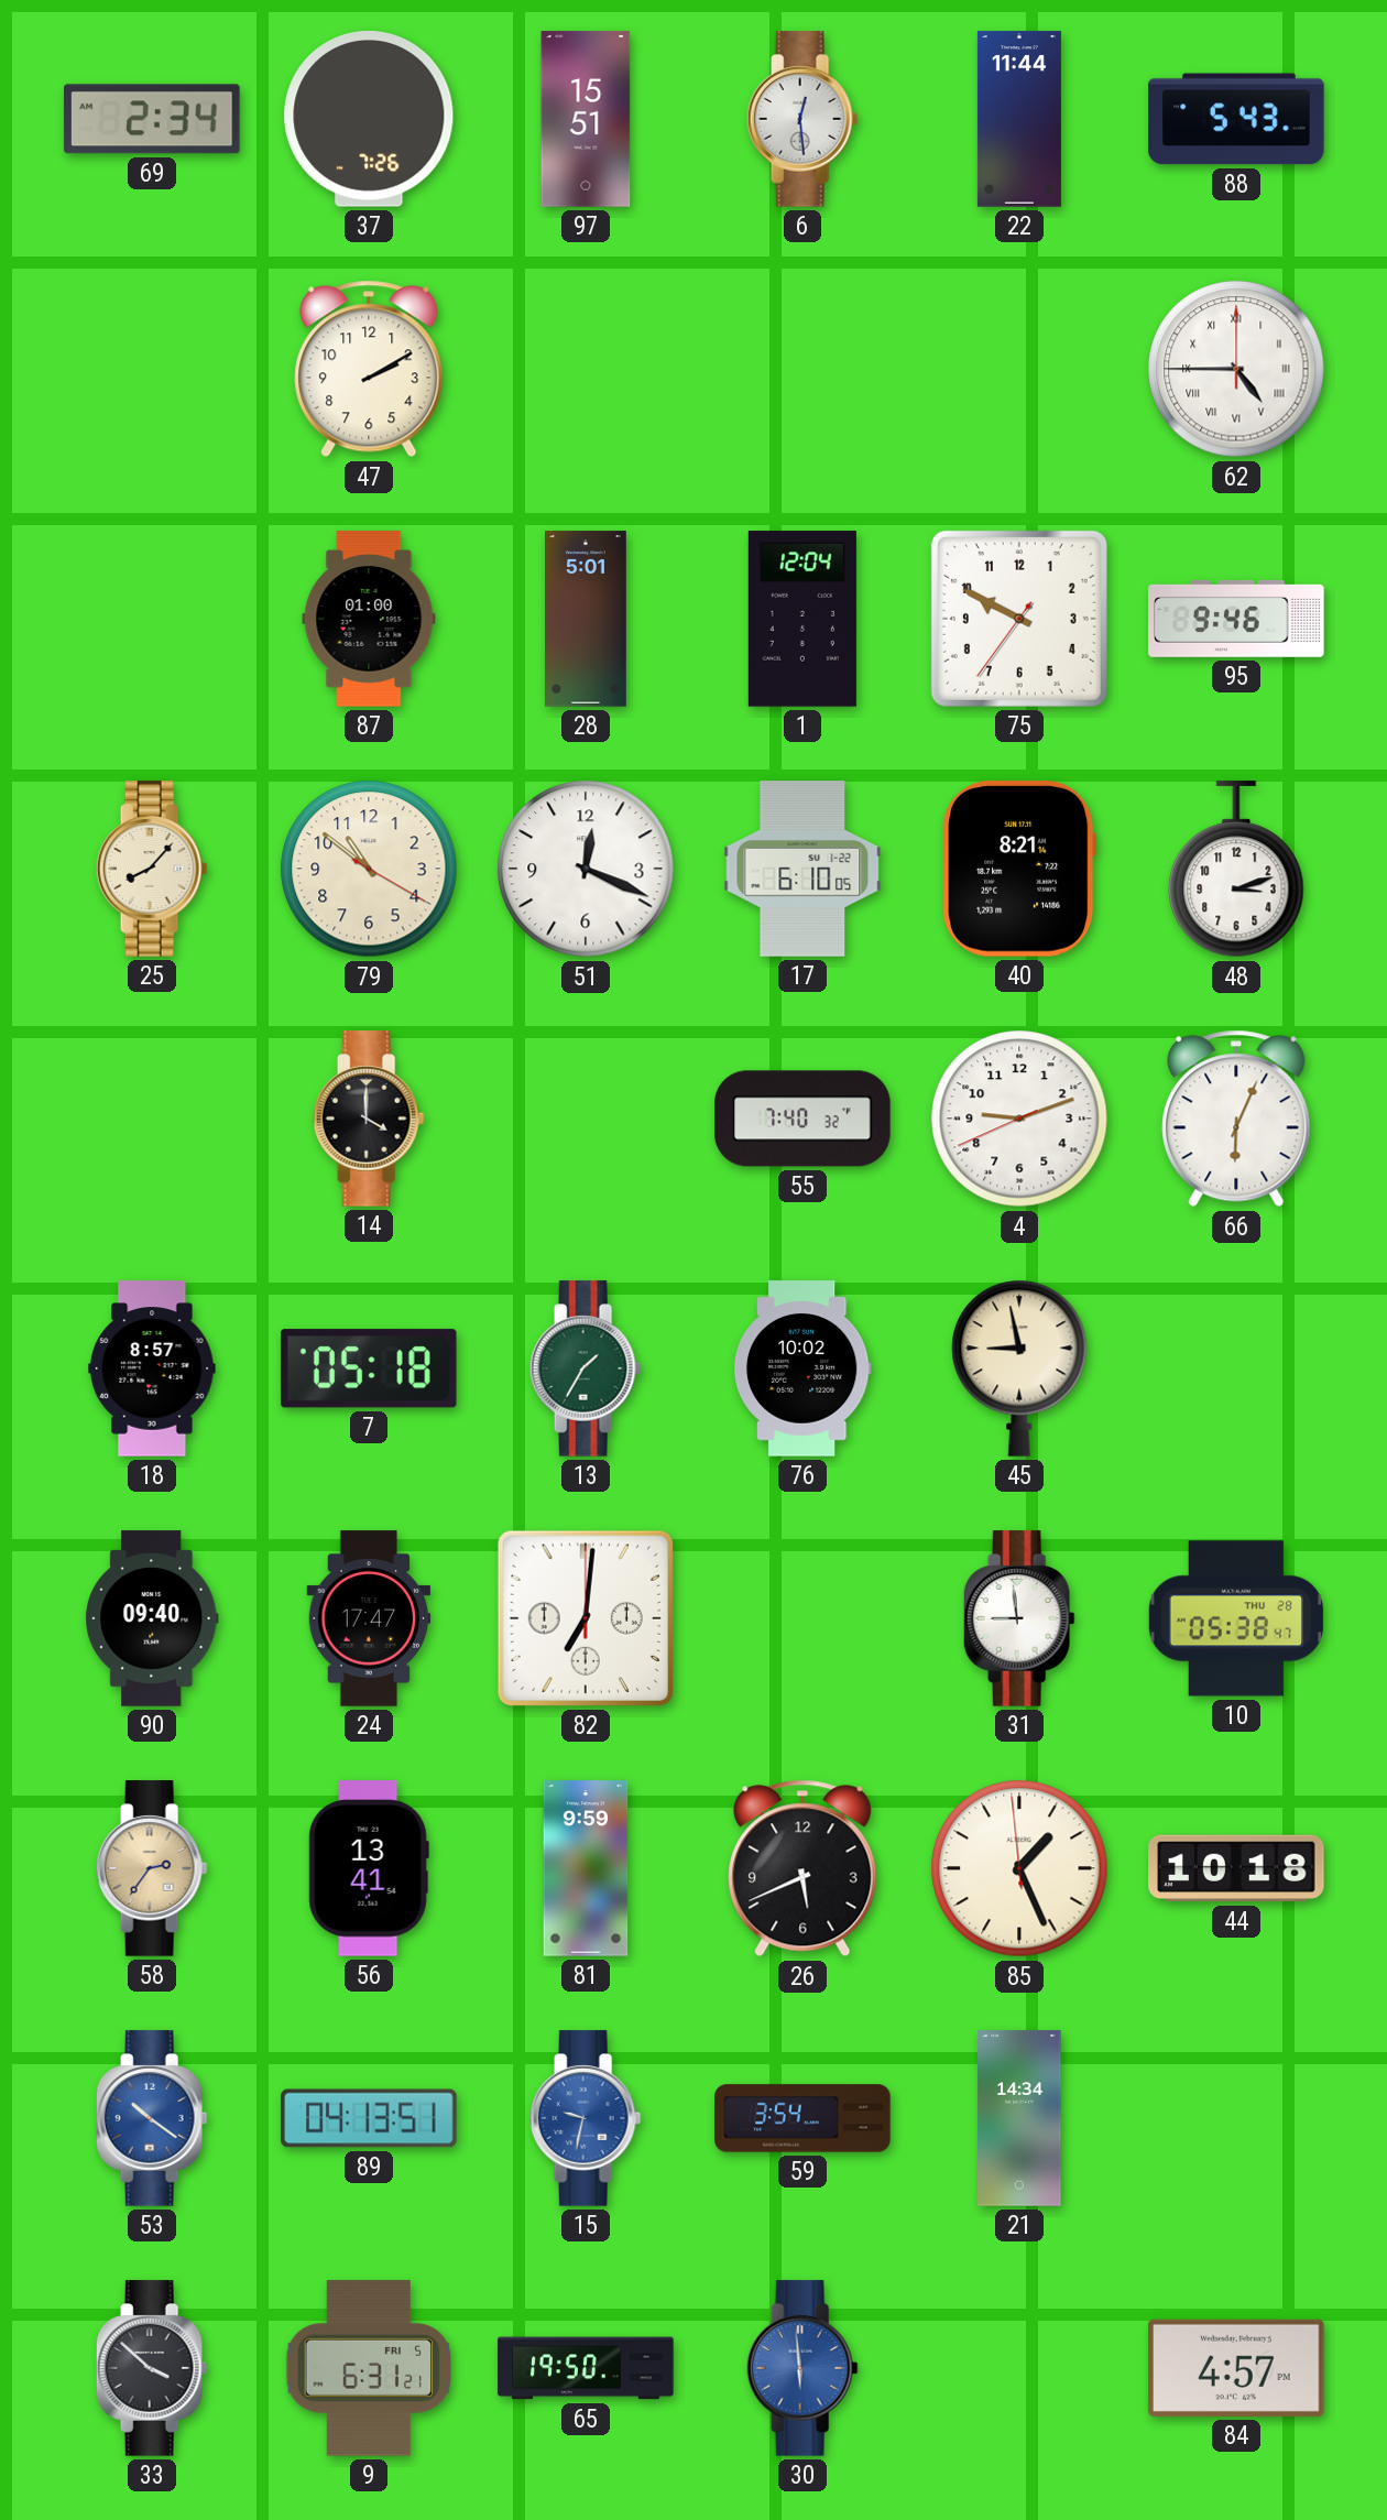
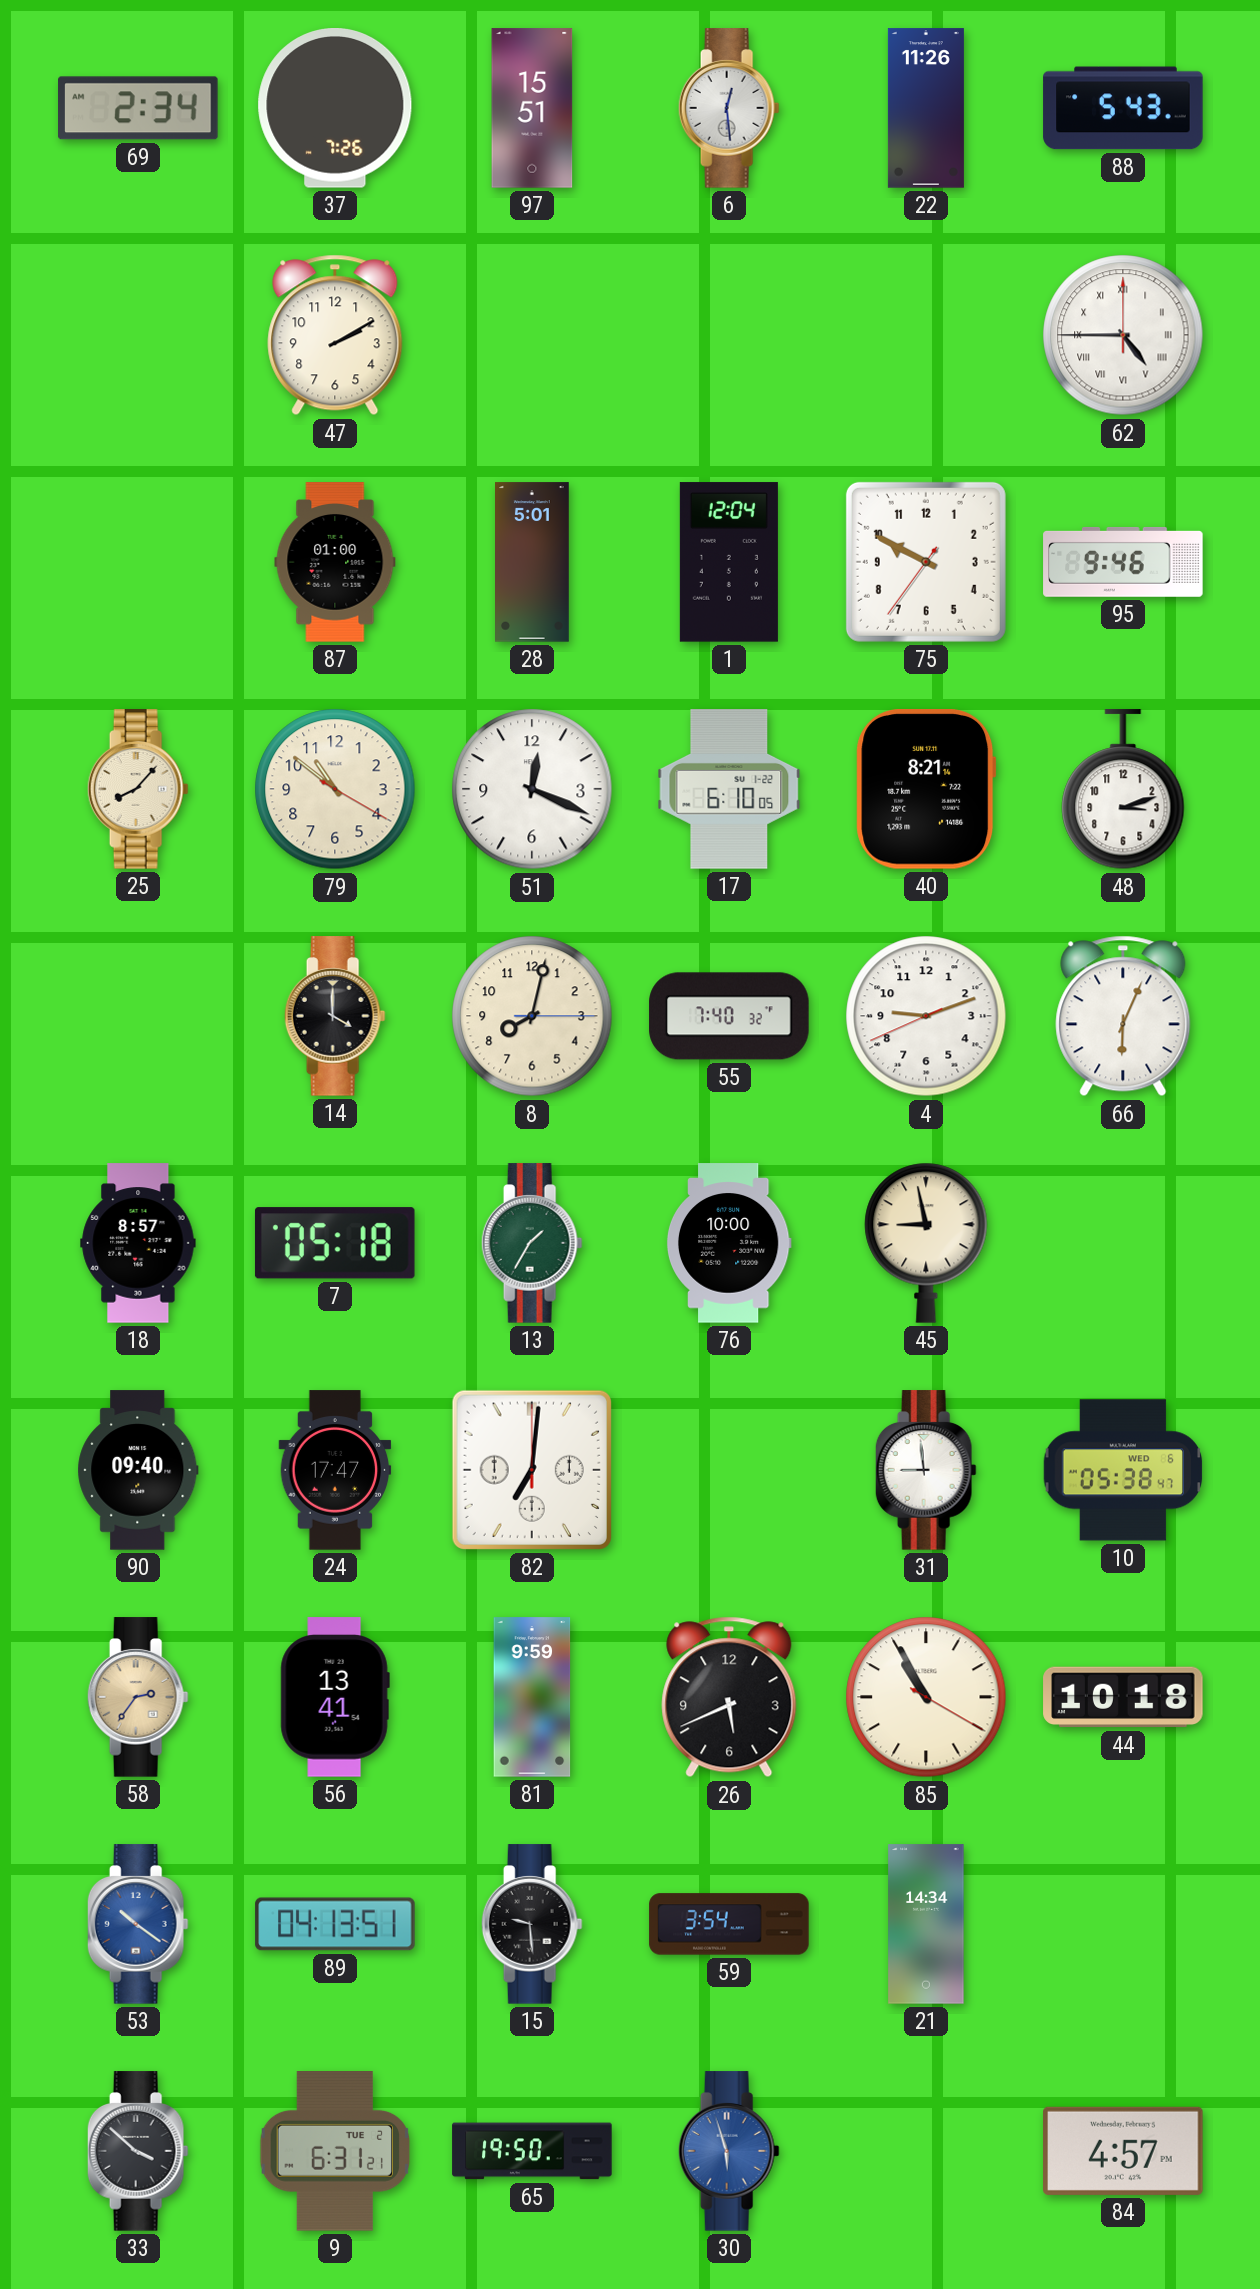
22: 11:44 -> 11:26
8: none -> 8:02
76: 10:02 -> 10:00
10 date: THU 28 -> WED 6
85: 1:25 -> 10:55
15: 9:32 -> 9:29
15 dial: blue -> black
9 date: FRI 5 -> TUE 2
30: 5:59 -> 5:57
